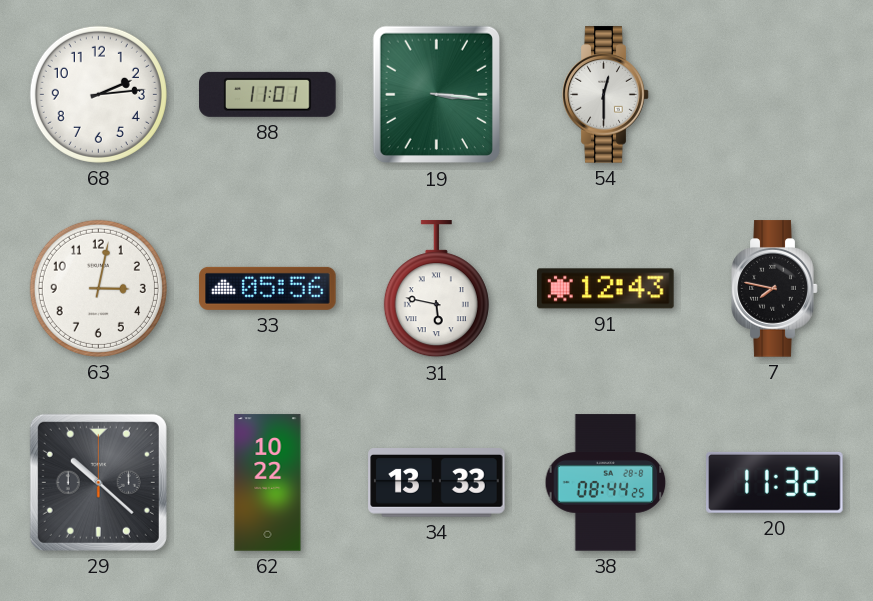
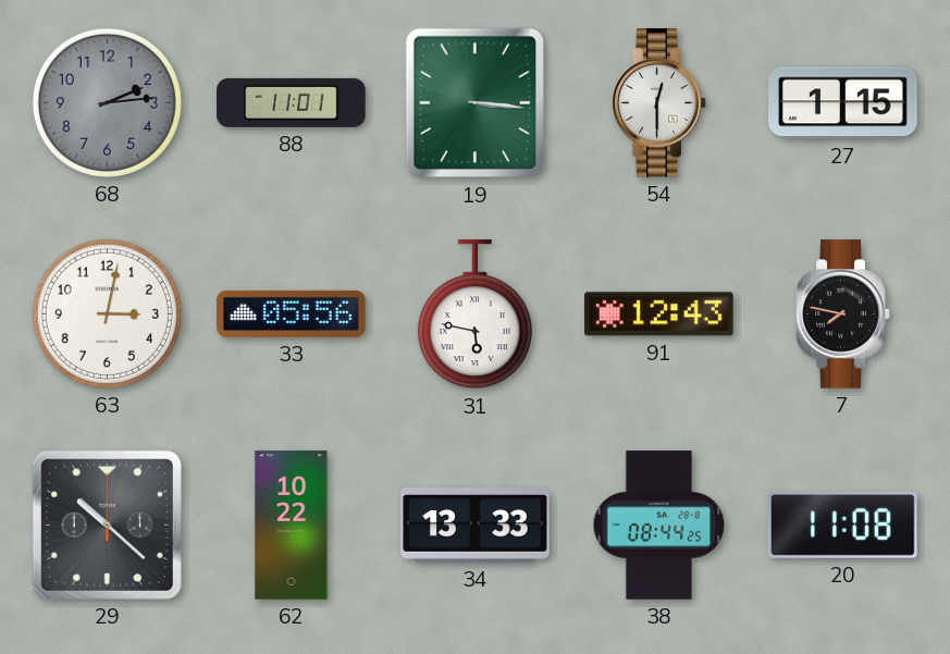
68 dial: white -> grey
27: none -> 1:15
20: 11:32 -> 11:08
